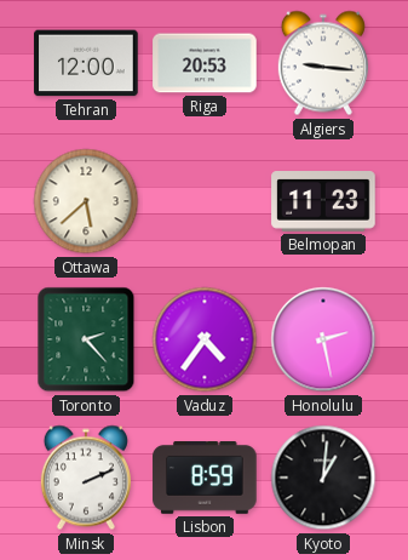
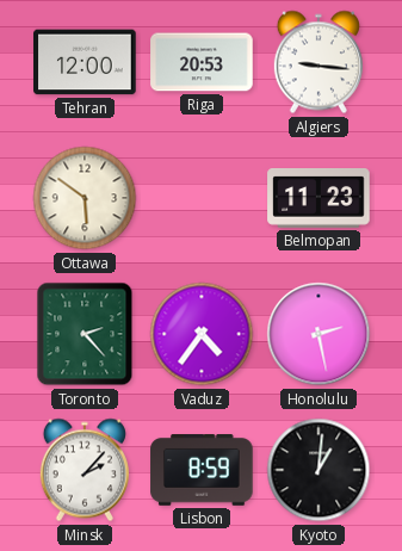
Ottawa: 5:38 -> 5:51
Minsk: 2:11 -> 2:07
